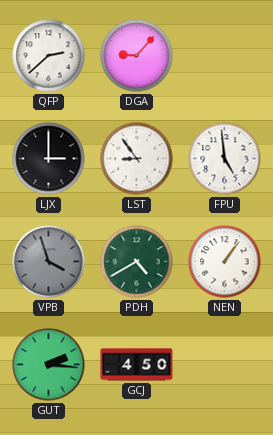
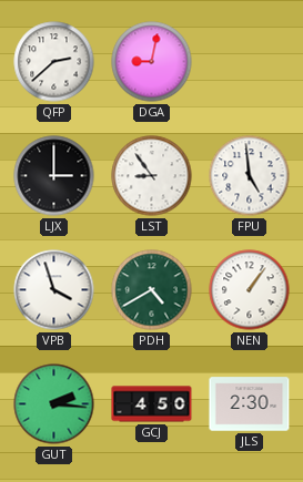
DGA: 9:07 -> 9:02
VPB dial: grey -> white
JLS: none -> 2:30
